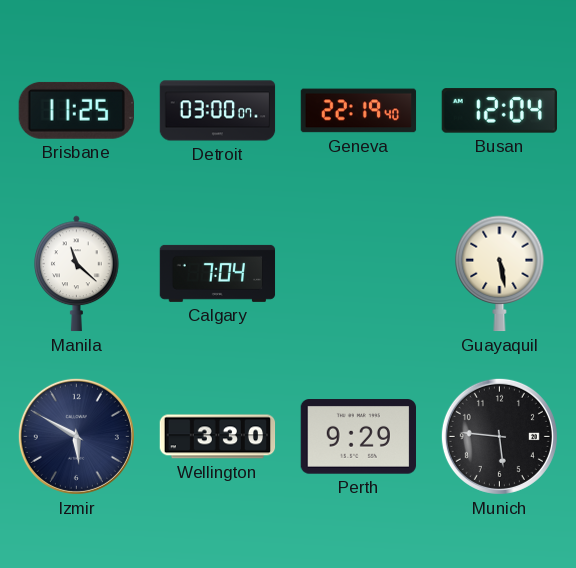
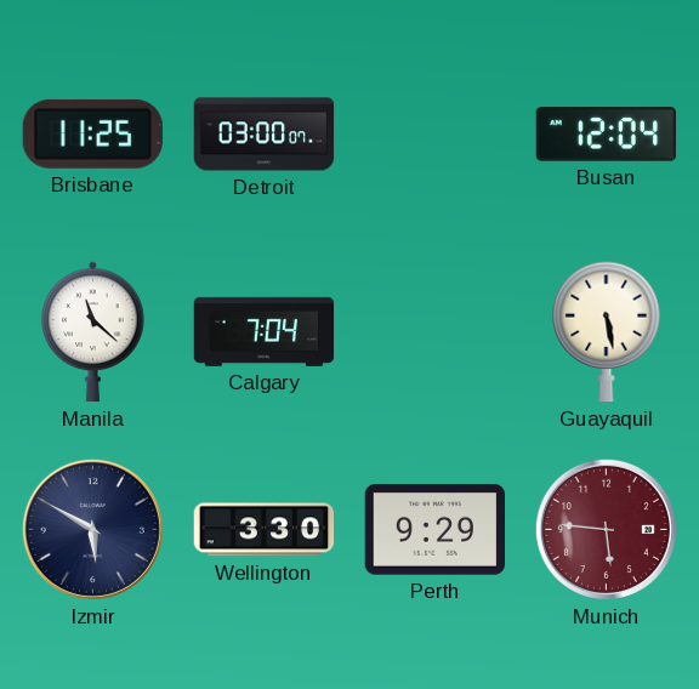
Geneva: 22:19 -> none
Munich dial: black -> burgundy
